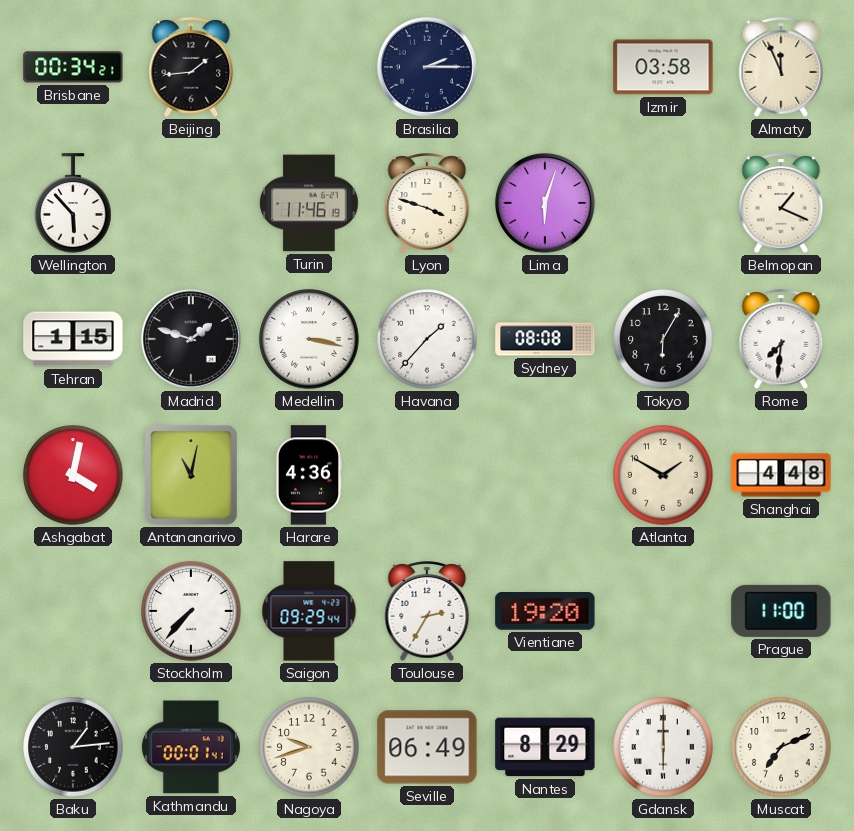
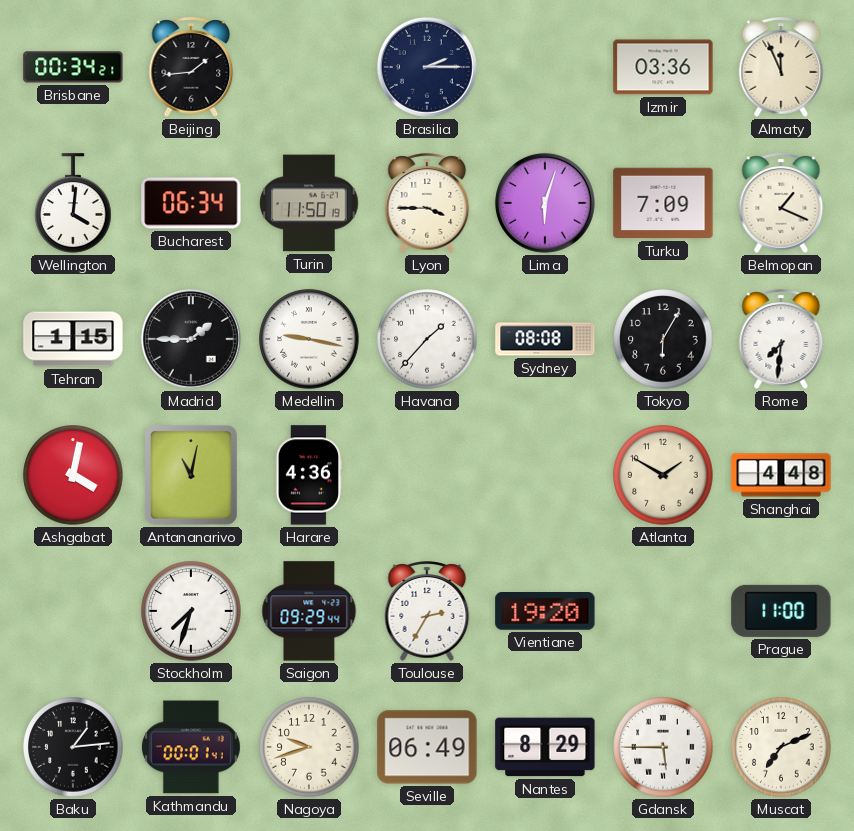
Izmir: 03:58 -> 03:36
Wellington: 5:53 -> 4:01
Bucharest: none -> 06:34
Turin: 11:46 -> 11:50
Lyon: 3:48 -> 3:45
Turku: none -> 7:09
Madrid: 1:48 -> 1:45
Medellin: 3:17 -> 9:17
Stockholm: 7:37 -> 7:33
Gdansk: 6:00 -> 5:45
